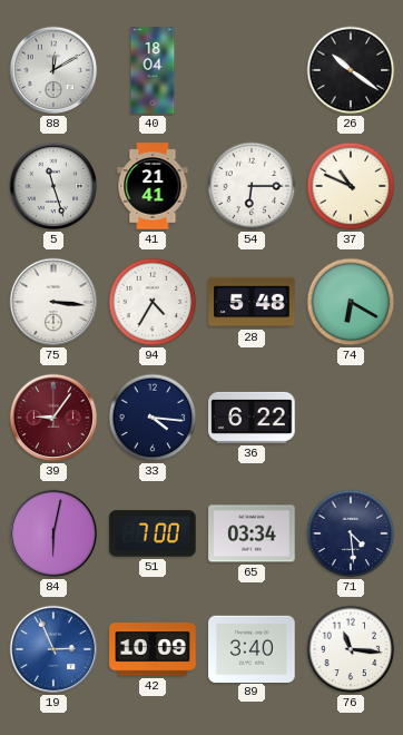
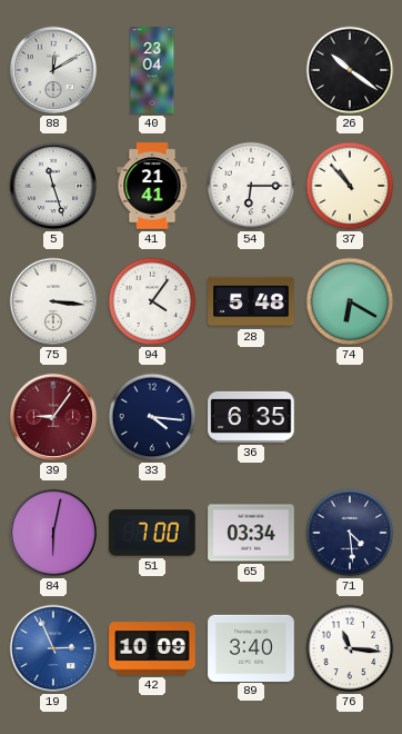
40: 18:04 -> 23:04
37: 10:49 -> 10:53
94: 4:35 -> 4:06
36: 6:22 -> 6:35
